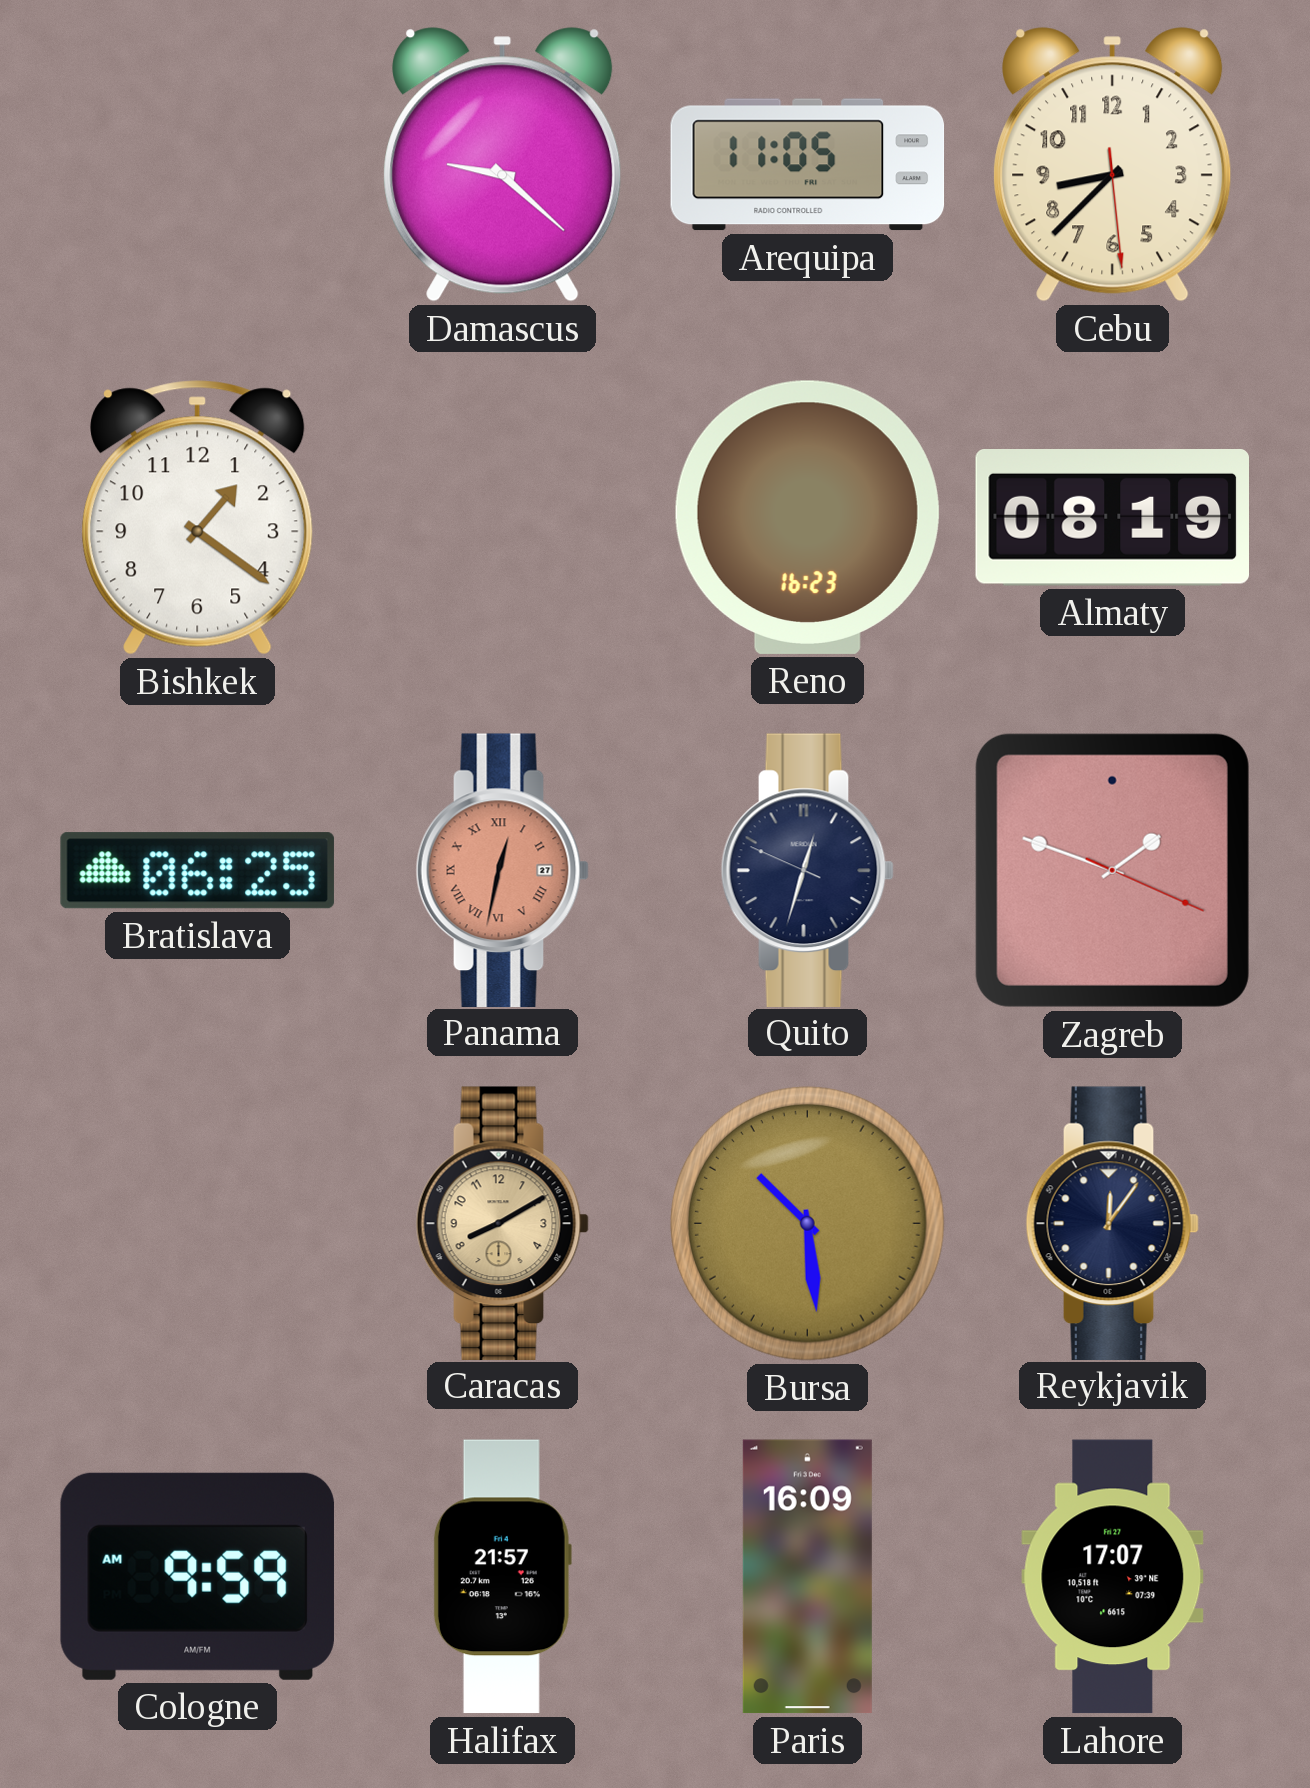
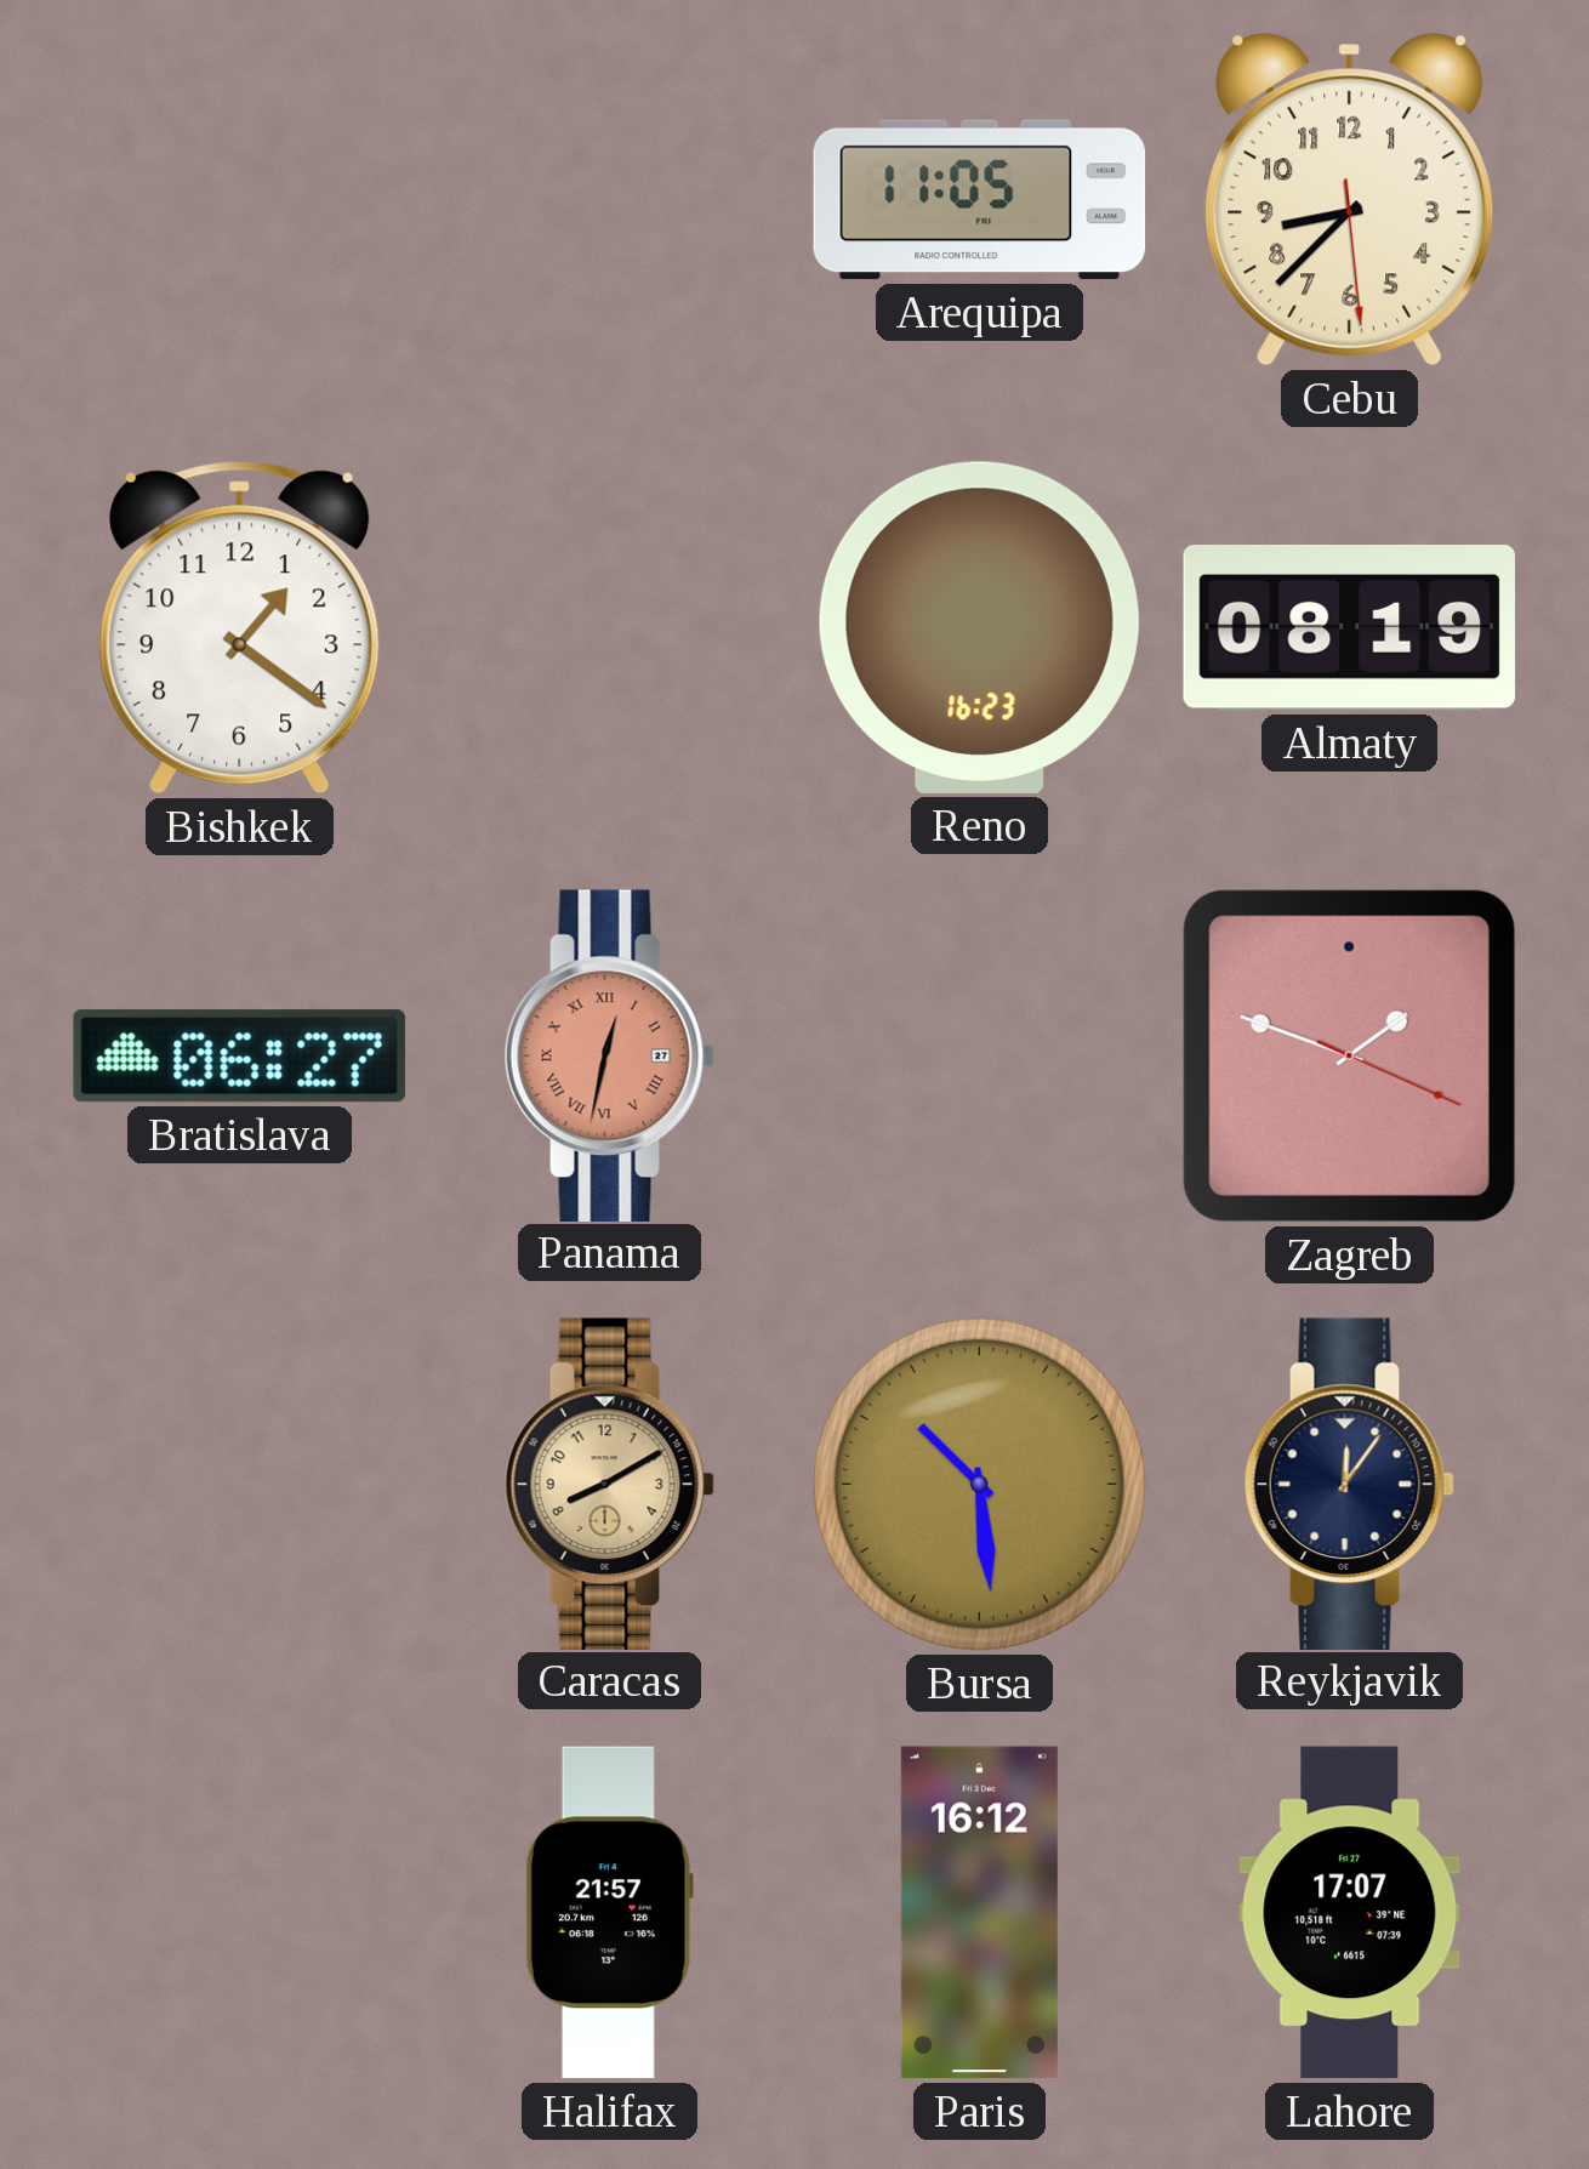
Damascus: 9:22 -> none
Bratislava: 06:25 -> 06:27
Quito: 12:32 -> none
Cologne: 9:59 -> none
Paris: 16:09 -> 16:12
